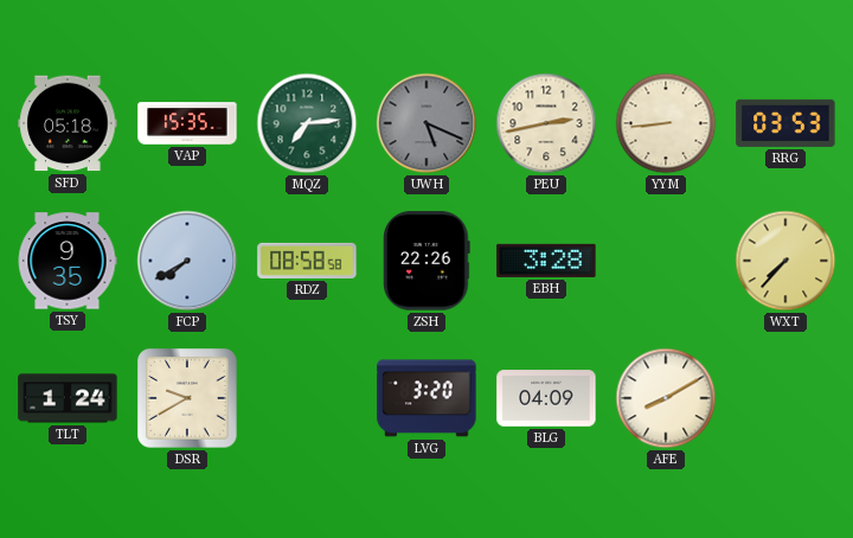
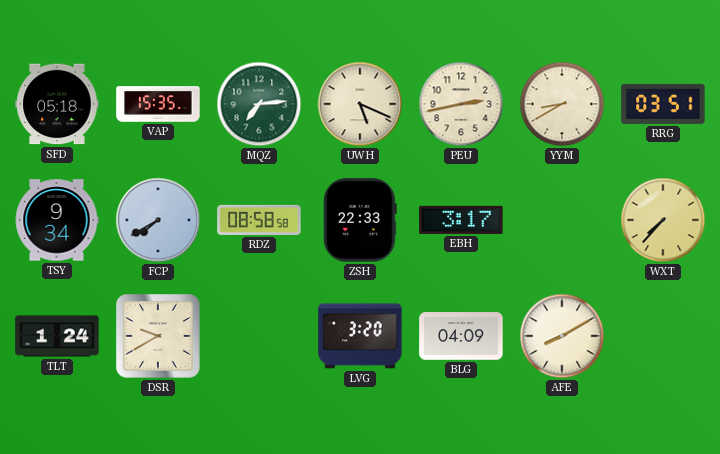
UWH dial: grey -> cream
YYM: 8:44 -> 8:40
RRG: 03:53 -> 03:51
TSY: 9:35 -> 9:34
ZSH: 22:26 -> 22:33
EBH: 3:28 -> 3:17
